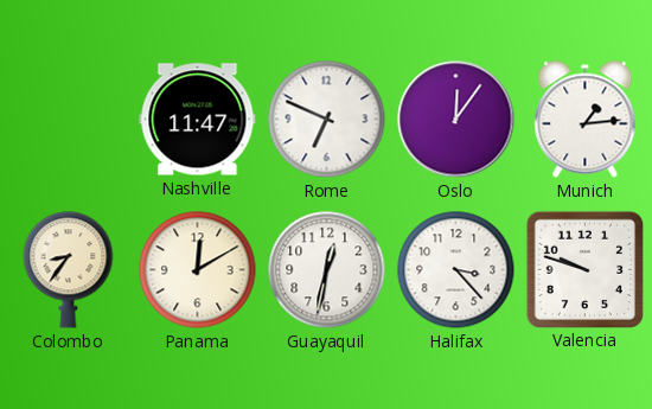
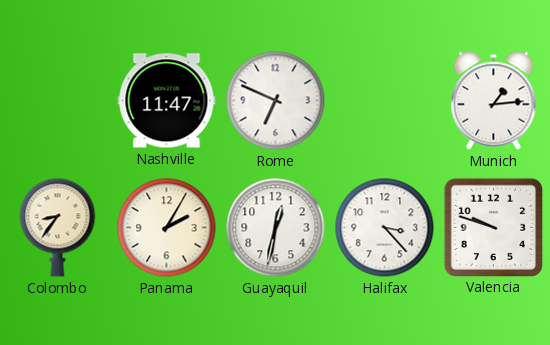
Oslo: 12:06 -> none
Panama: 12:10 -> 2:05
